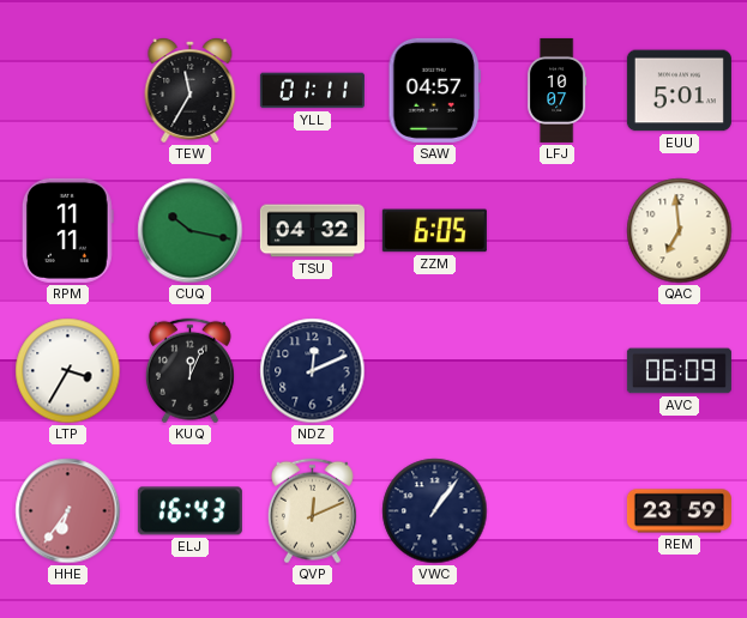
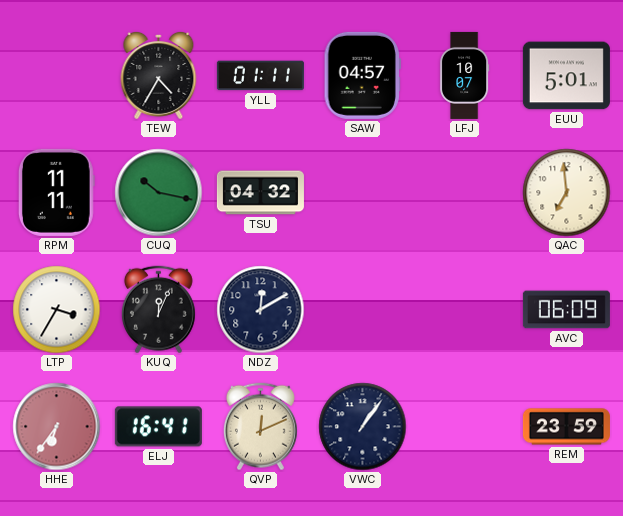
TEW: 11:35 -> 4:35
ZZM: 6:05 -> none
NDZ: 12:11 -> 12:10
ELJ: 16:43 -> 16:41
